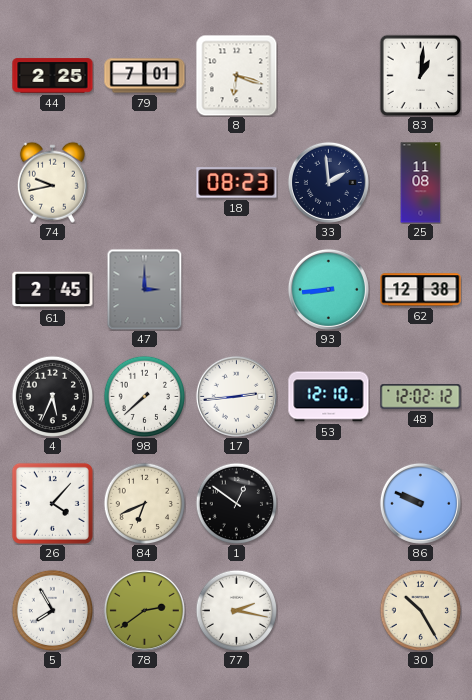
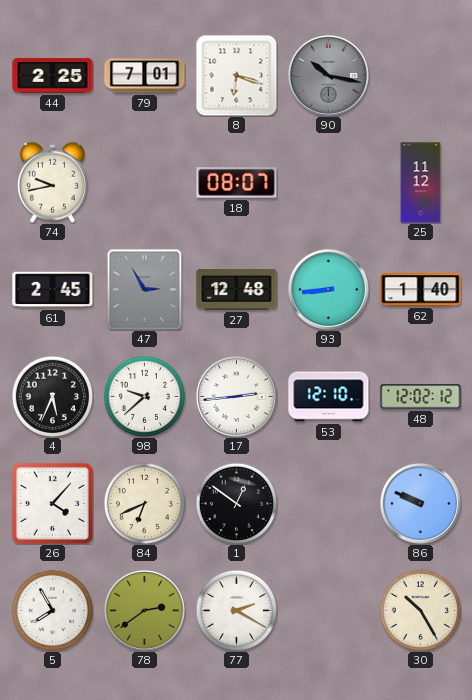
90: none -> 10:17
83: 1:01 -> none
18: 08:23 -> 08:07
33: 1:59 -> none
25: 11:08 -> 11:12
47: 3:00 -> 2:55
27: none -> 12:48
62: 12:38 -> 1:40
98: 7:38 -> 9:38
77: 2:17 -> 2:20
